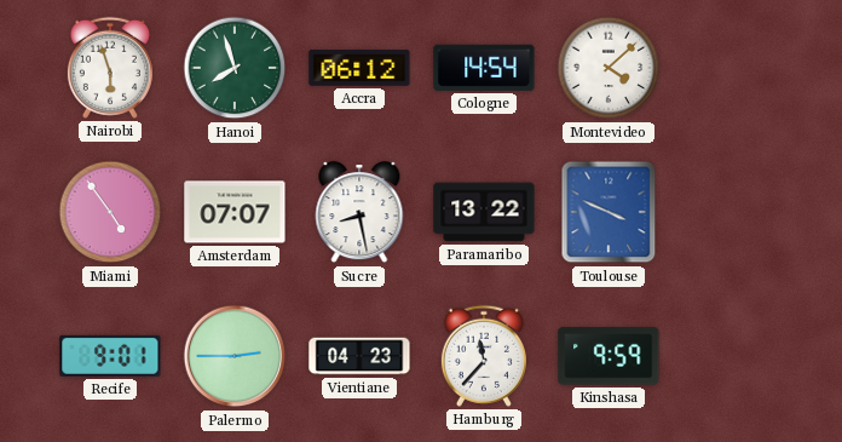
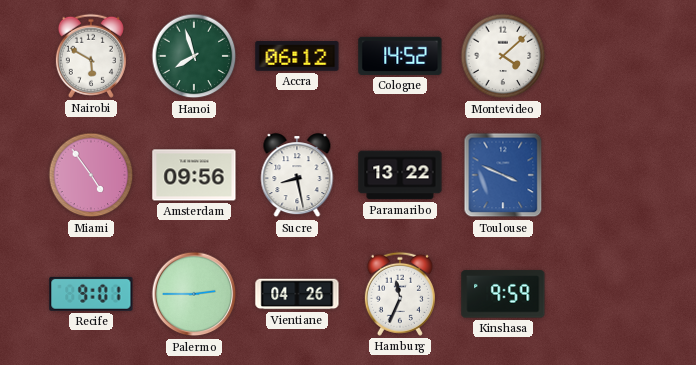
Nairobi: 5:57 -> 5:50
Cologne: 14:54 -> 14:52
Amsterdam: 07:07 -> 09:56
Vientiane: 04:23 -> 04:26
Hamburg: 11:37 -> 11:34
